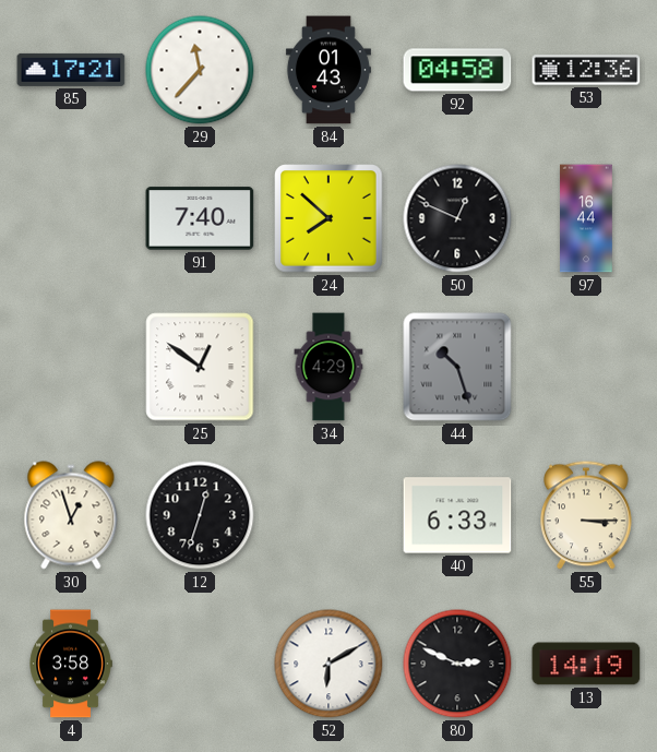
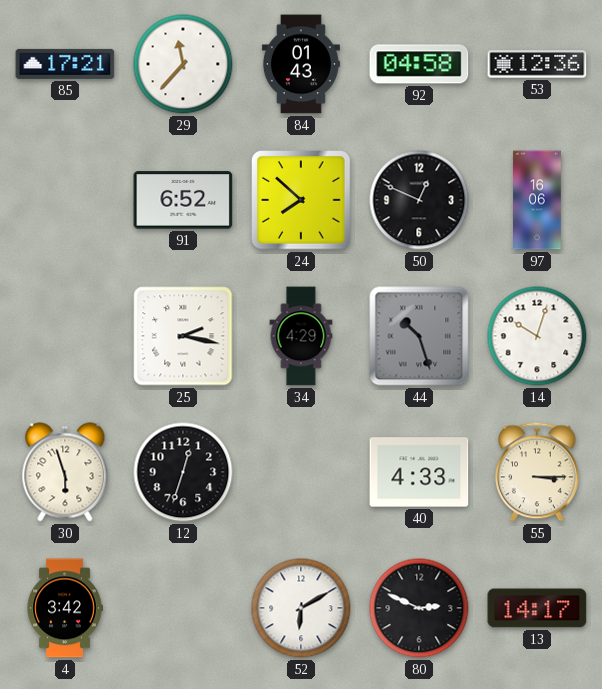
91: 7:40 -> 6:52
97: 16:44 -> 16:06
25: 12:51 -> 2:17
14: none -> 10:03
30: 12:57 -> 5:57
40: 6:33 -> 4:33
4: 3:58 -> 3:42
13: 14:19 -> 14:17
